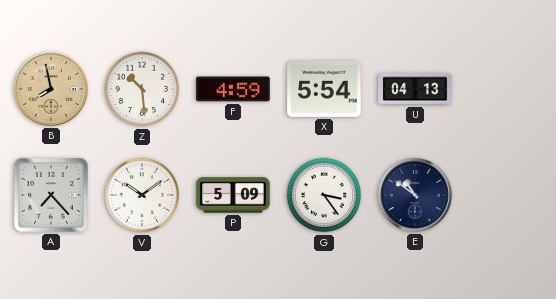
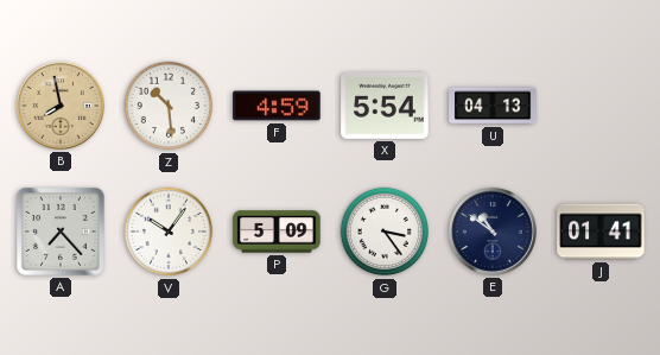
V: 10:09 -> 10:06
J: none -> 01:41
